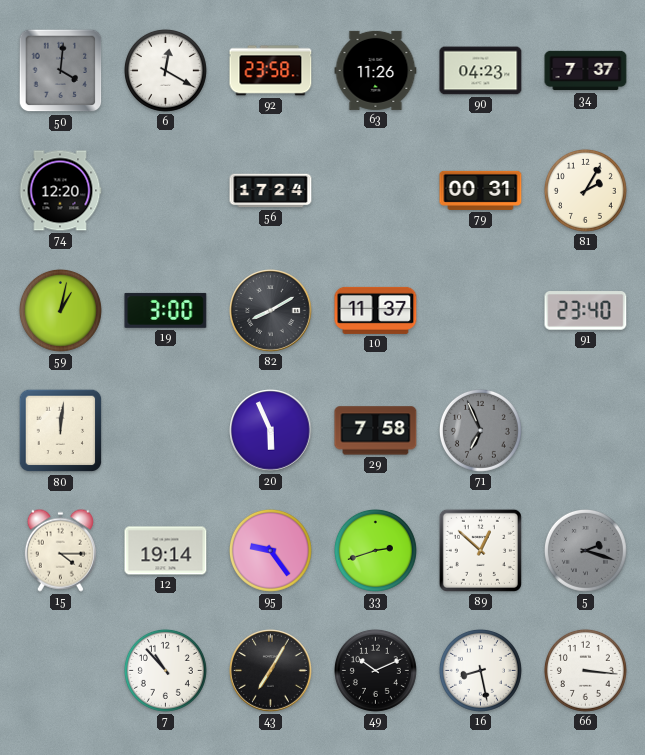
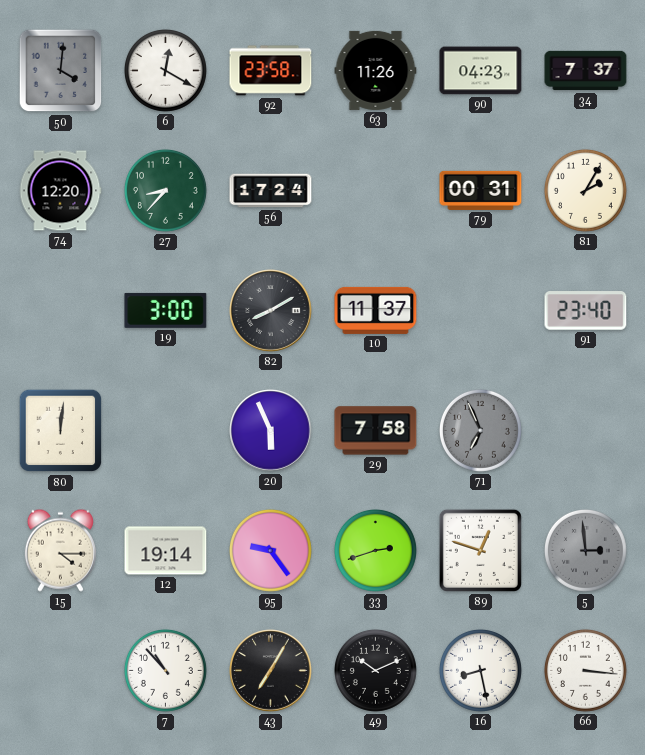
27: none -> 8:37
59: 1:02 -> none
89: 12:52 -> 12:48
5: 2:18 -> 2:59
